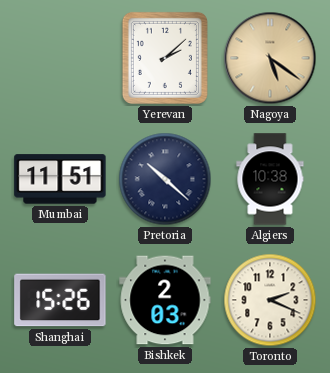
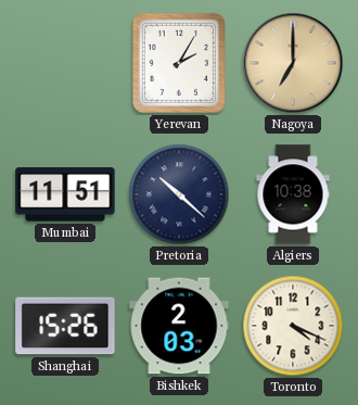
Yerevan: 2:08 -> 2:05
Nagoya: 5:21 -> 7:00
Toronto: 2:19 -> 4:19
